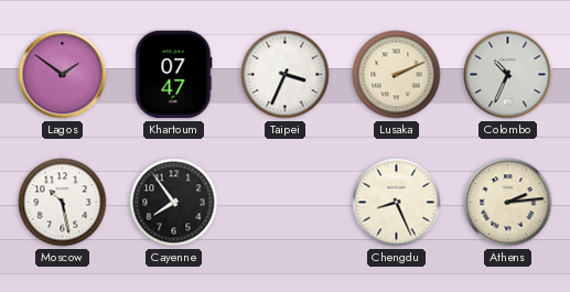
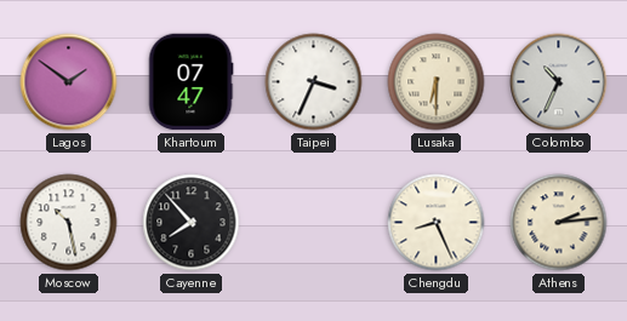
Lusaka: 2:11 -> 6:30
Cayenne: 7:54 -> 7:53
